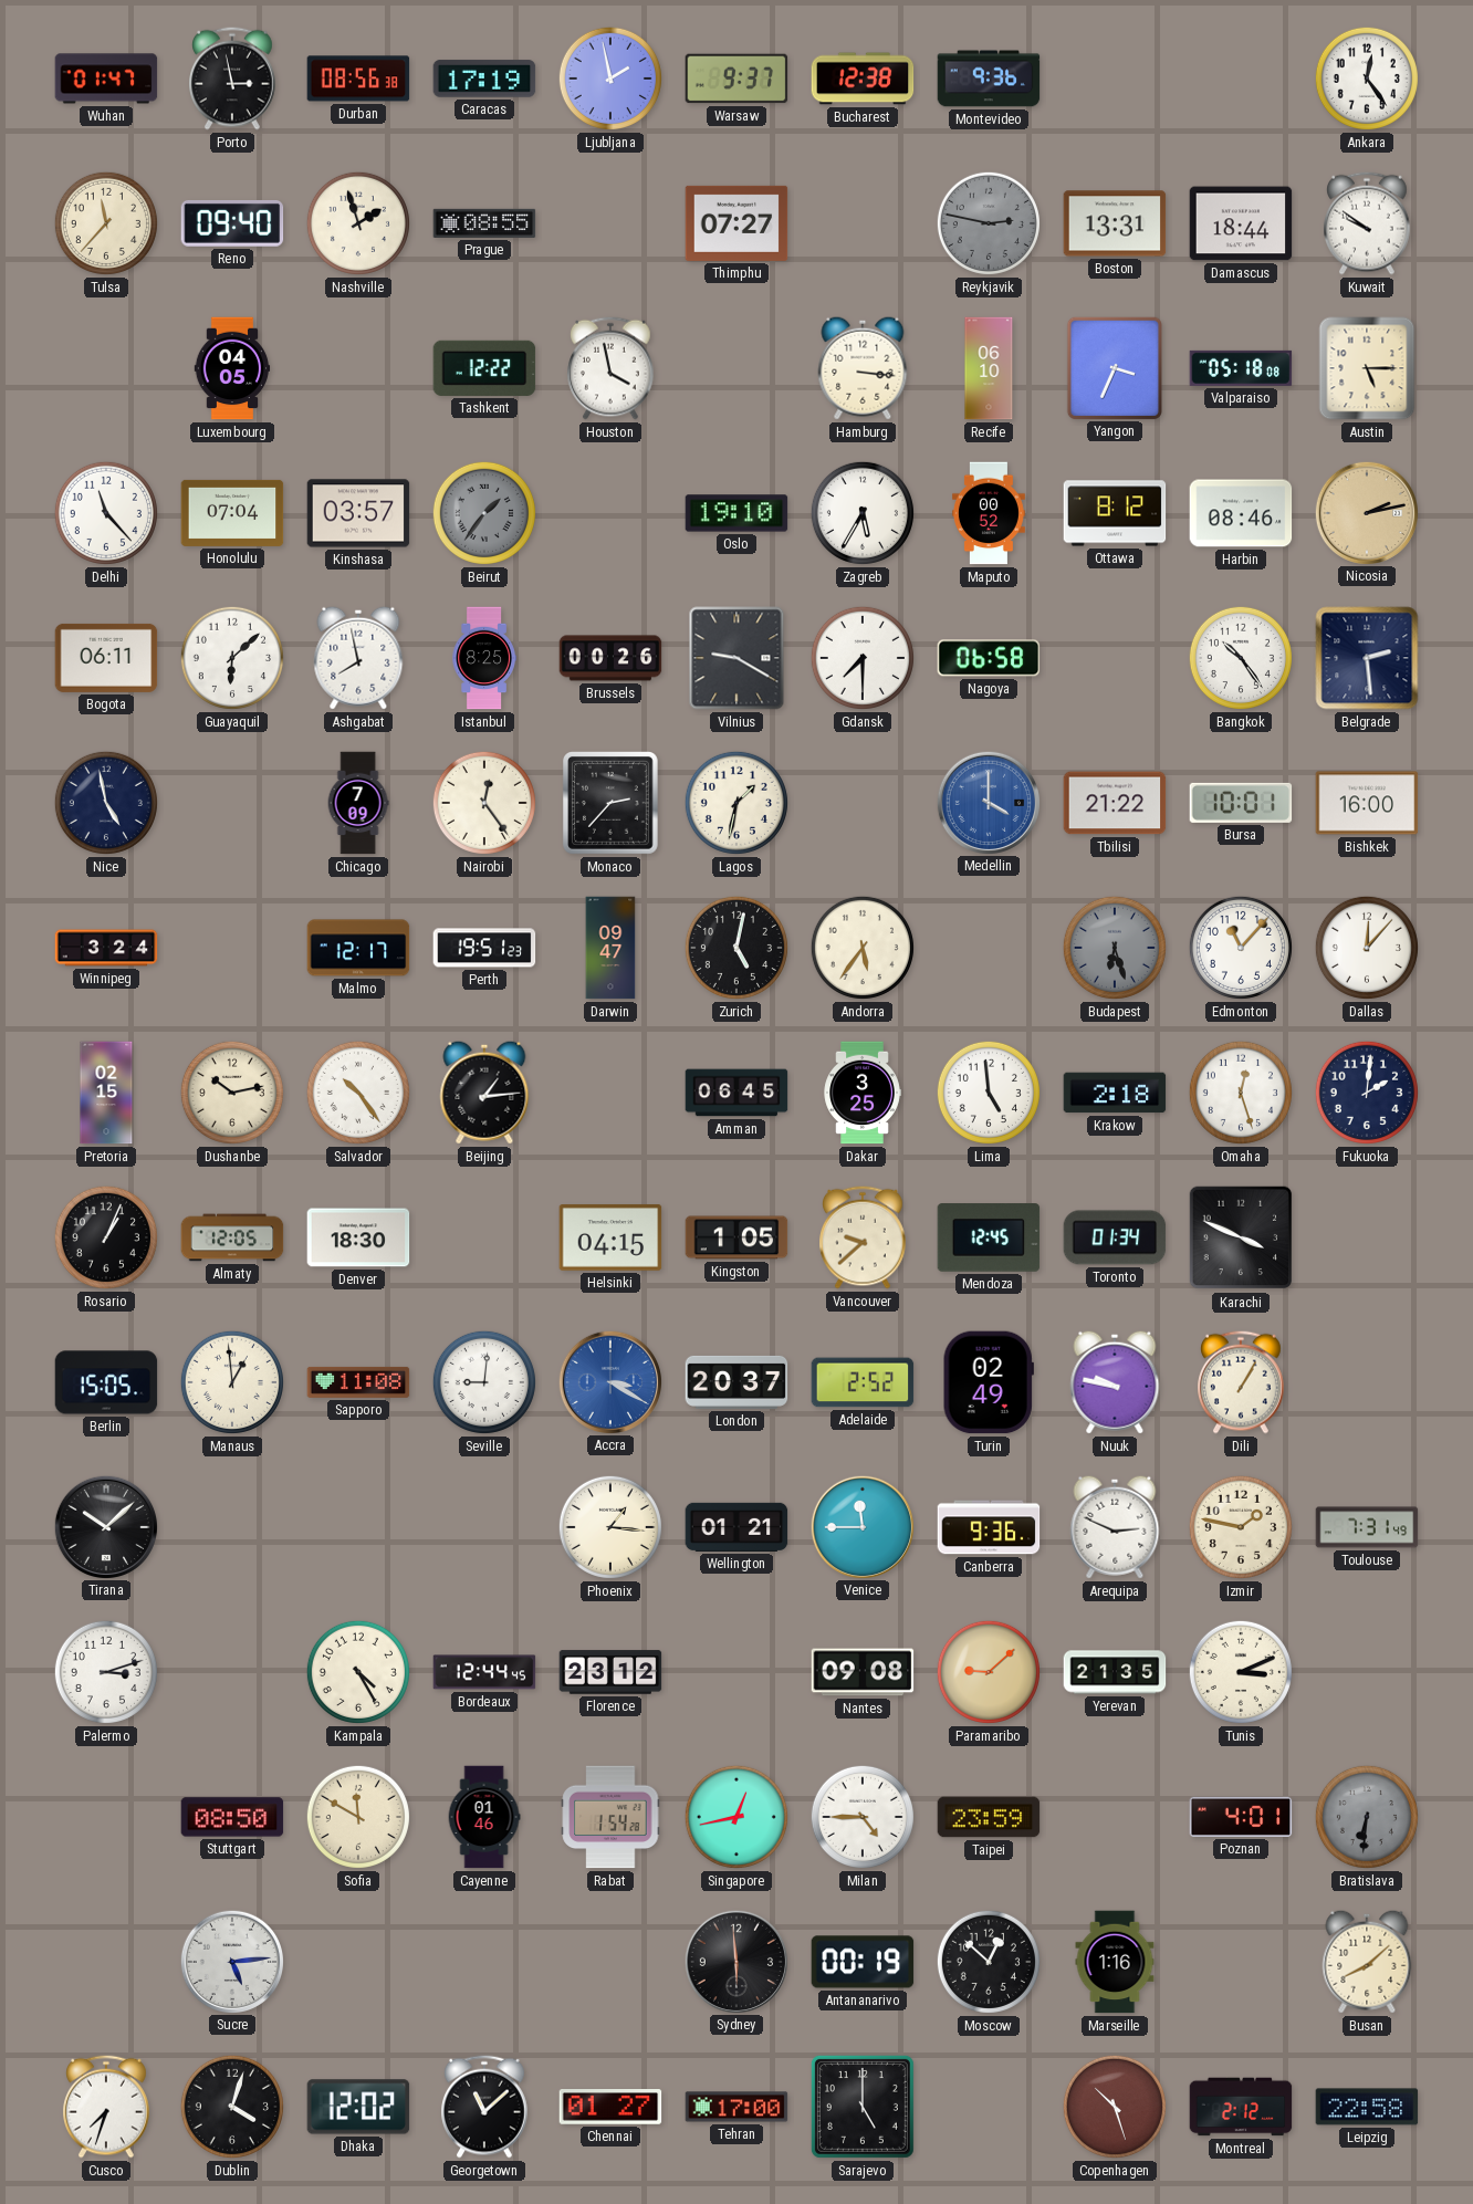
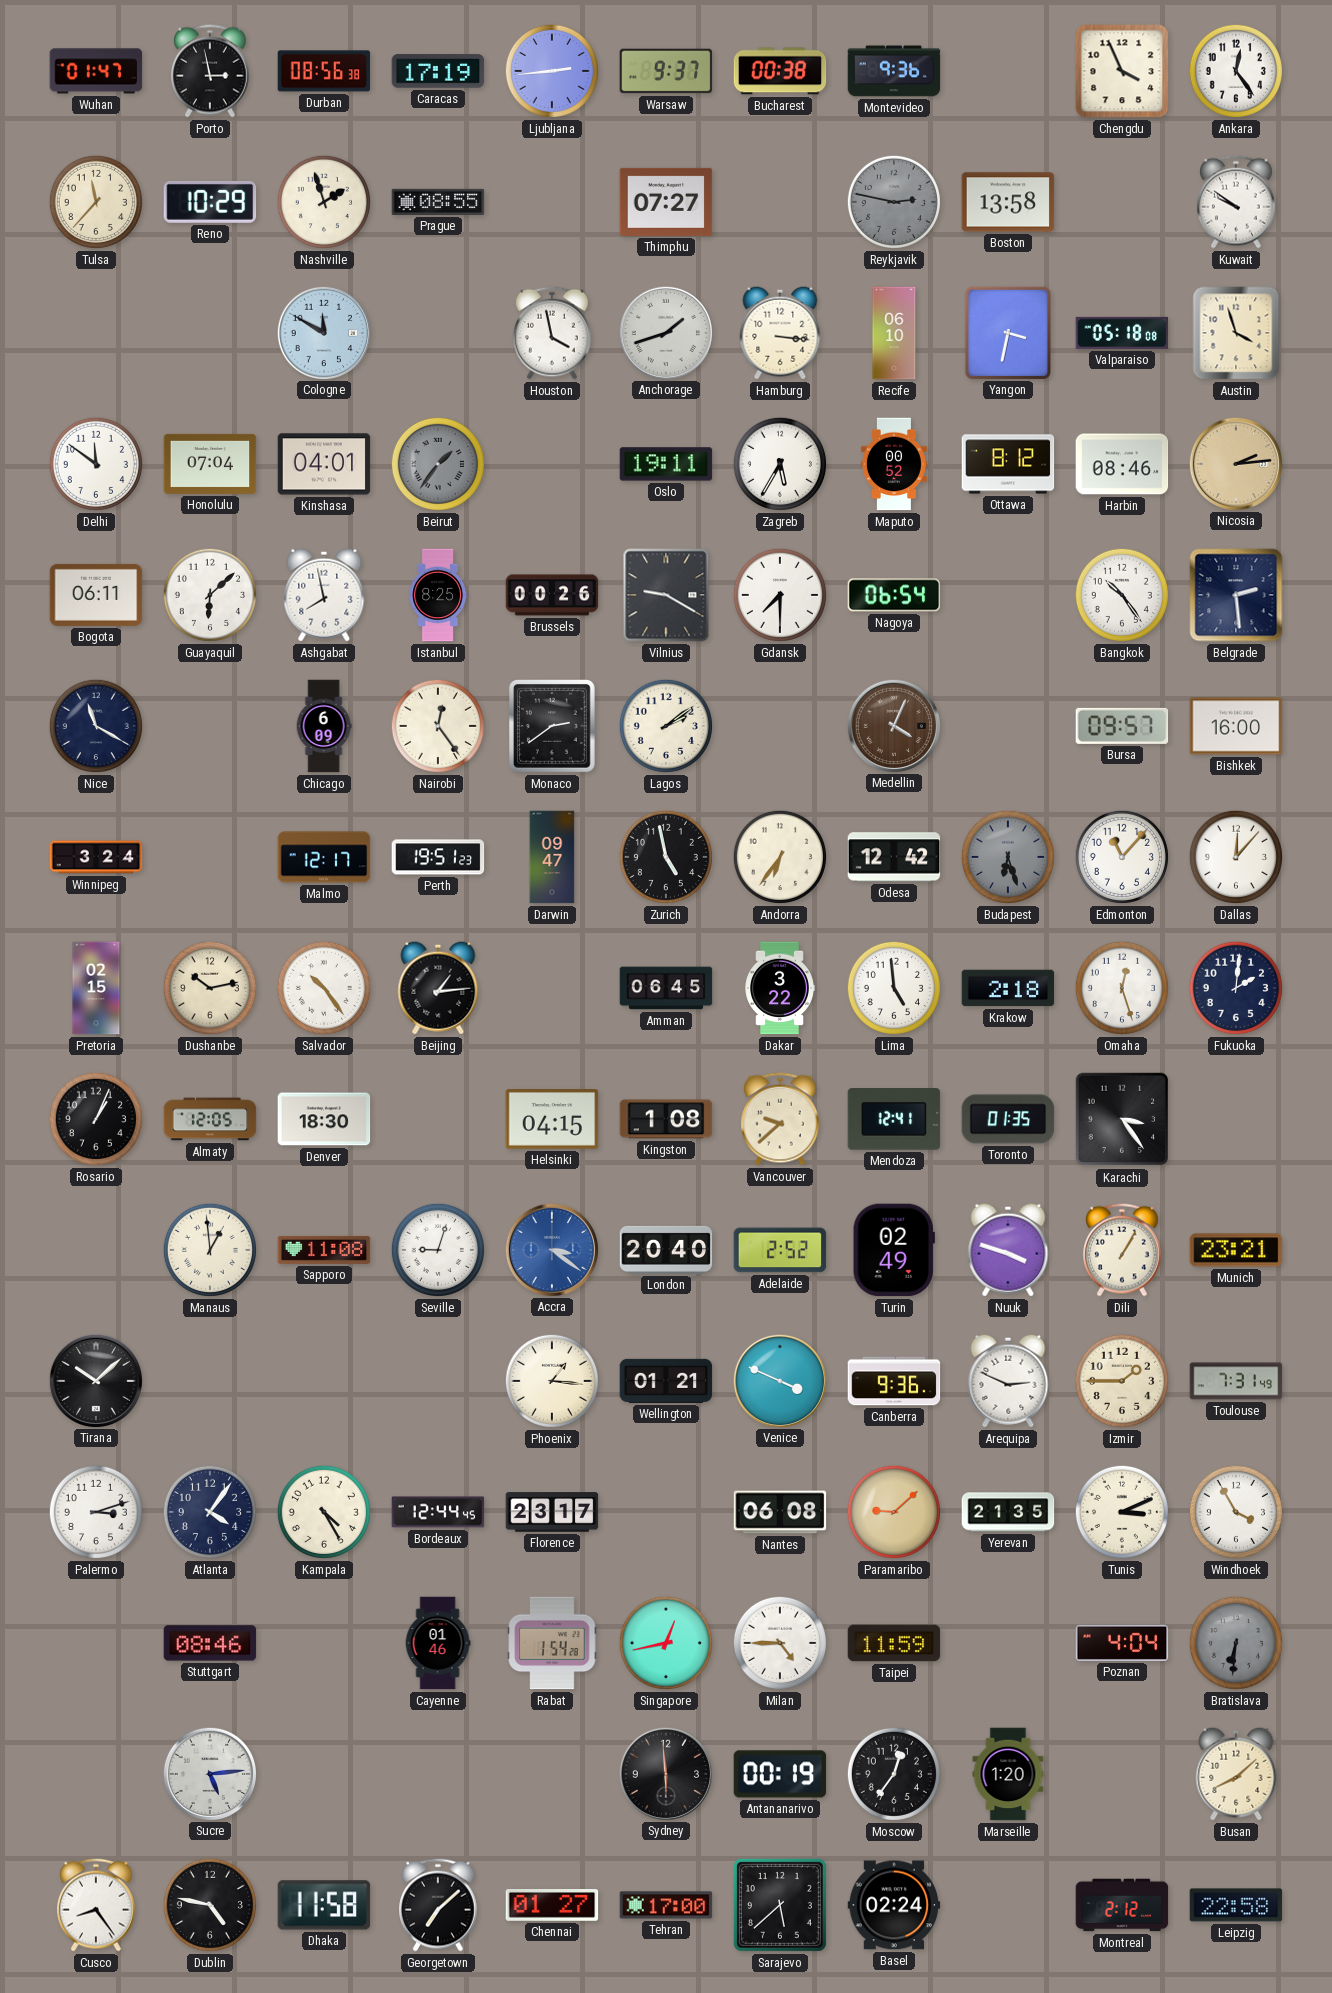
Ljubljana: 1:58 -> 2:44
Bucharest: 12:38 -> 00:38
Chengdu: none -> 3:56
Reno: 09:40 -> 10:29
Boston: 13:31 -> 13:58
Damascus: 18:44 -> none
Luxembourg: 04:05 -> none
Cologne: none -> 11:50
Tashkent: 12:22 -> none
Anchorage: none -> 1:42
Yangon: 3:34 -> 3:32
Austin: 5:15 -> 3:57
Delhi: 11:23 -> 11:51
Kinshasa: 03:57 -> 04:01
Oslo: 19:10 -> 19:11
Nicosia: 2:13 -> 2:14
Nagoya: 06:58 -> 06:54
Nice: 4:58 -> 11:20
Chicago: 7:09 -> 6:09
Monaco: 2:37 -> 2:39
Lagos: 1:32 -> 2:09
Medellin: 4:00 -> 4:04
Medellin dial: blue -> brown
Tbilisi: 21:22 -> none
Bursa: 10:01 -> 09:57
Zurich: 5:02 -> 4:58
Andorra: 5:36 -> 6:36
Odesa: none -> 12:42
Dakar: 3:25 -> 3:22
Kingston: 1:05 -> 1:08
Mendoza: 12:45 -> 12:41
Toronto: 01:34 -> 01:35
Karachi: 3:49 -> 3:24
Berlin: 15:05 -> none
Seville: 9:01 -> 9:03
Accra: 3:20 -> 3:21
London: 20:37 -> 20:40
Nuuk: 9:47 -> 3:48
Munich: none -> 23:21
Venice: 11:45 -> 3:49
Izmir: 1:47 -> 1:45
Atlanta: none -> 4:06
Florence: 23:12 -> 23:17
Nantes: 09:08 -> 06:08
Windhoek: none -> 3:55
Stuttgart: 08:50 -> 08:46
Sofia: 11:50 -> none
Taipei: 23:59 -> 11:59
Poznan: 4:01 -> 4:04
Moscow: 12:52 -> 12:36
Marseille: 1:16 -> 1:20
Cusco: 7:33 -> 8:24
Dublin: 4:03 -> 4:47
Dhaka: 12:02 -> 11:58
Georgetown: 11:08 -> 7:08
Sarajevo: 5:00 -> 5:38
Basel: none -> 02:24
Copenhagen: 10:27 -> none
